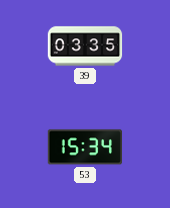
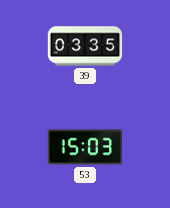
53: 15:34 -> 15:03
